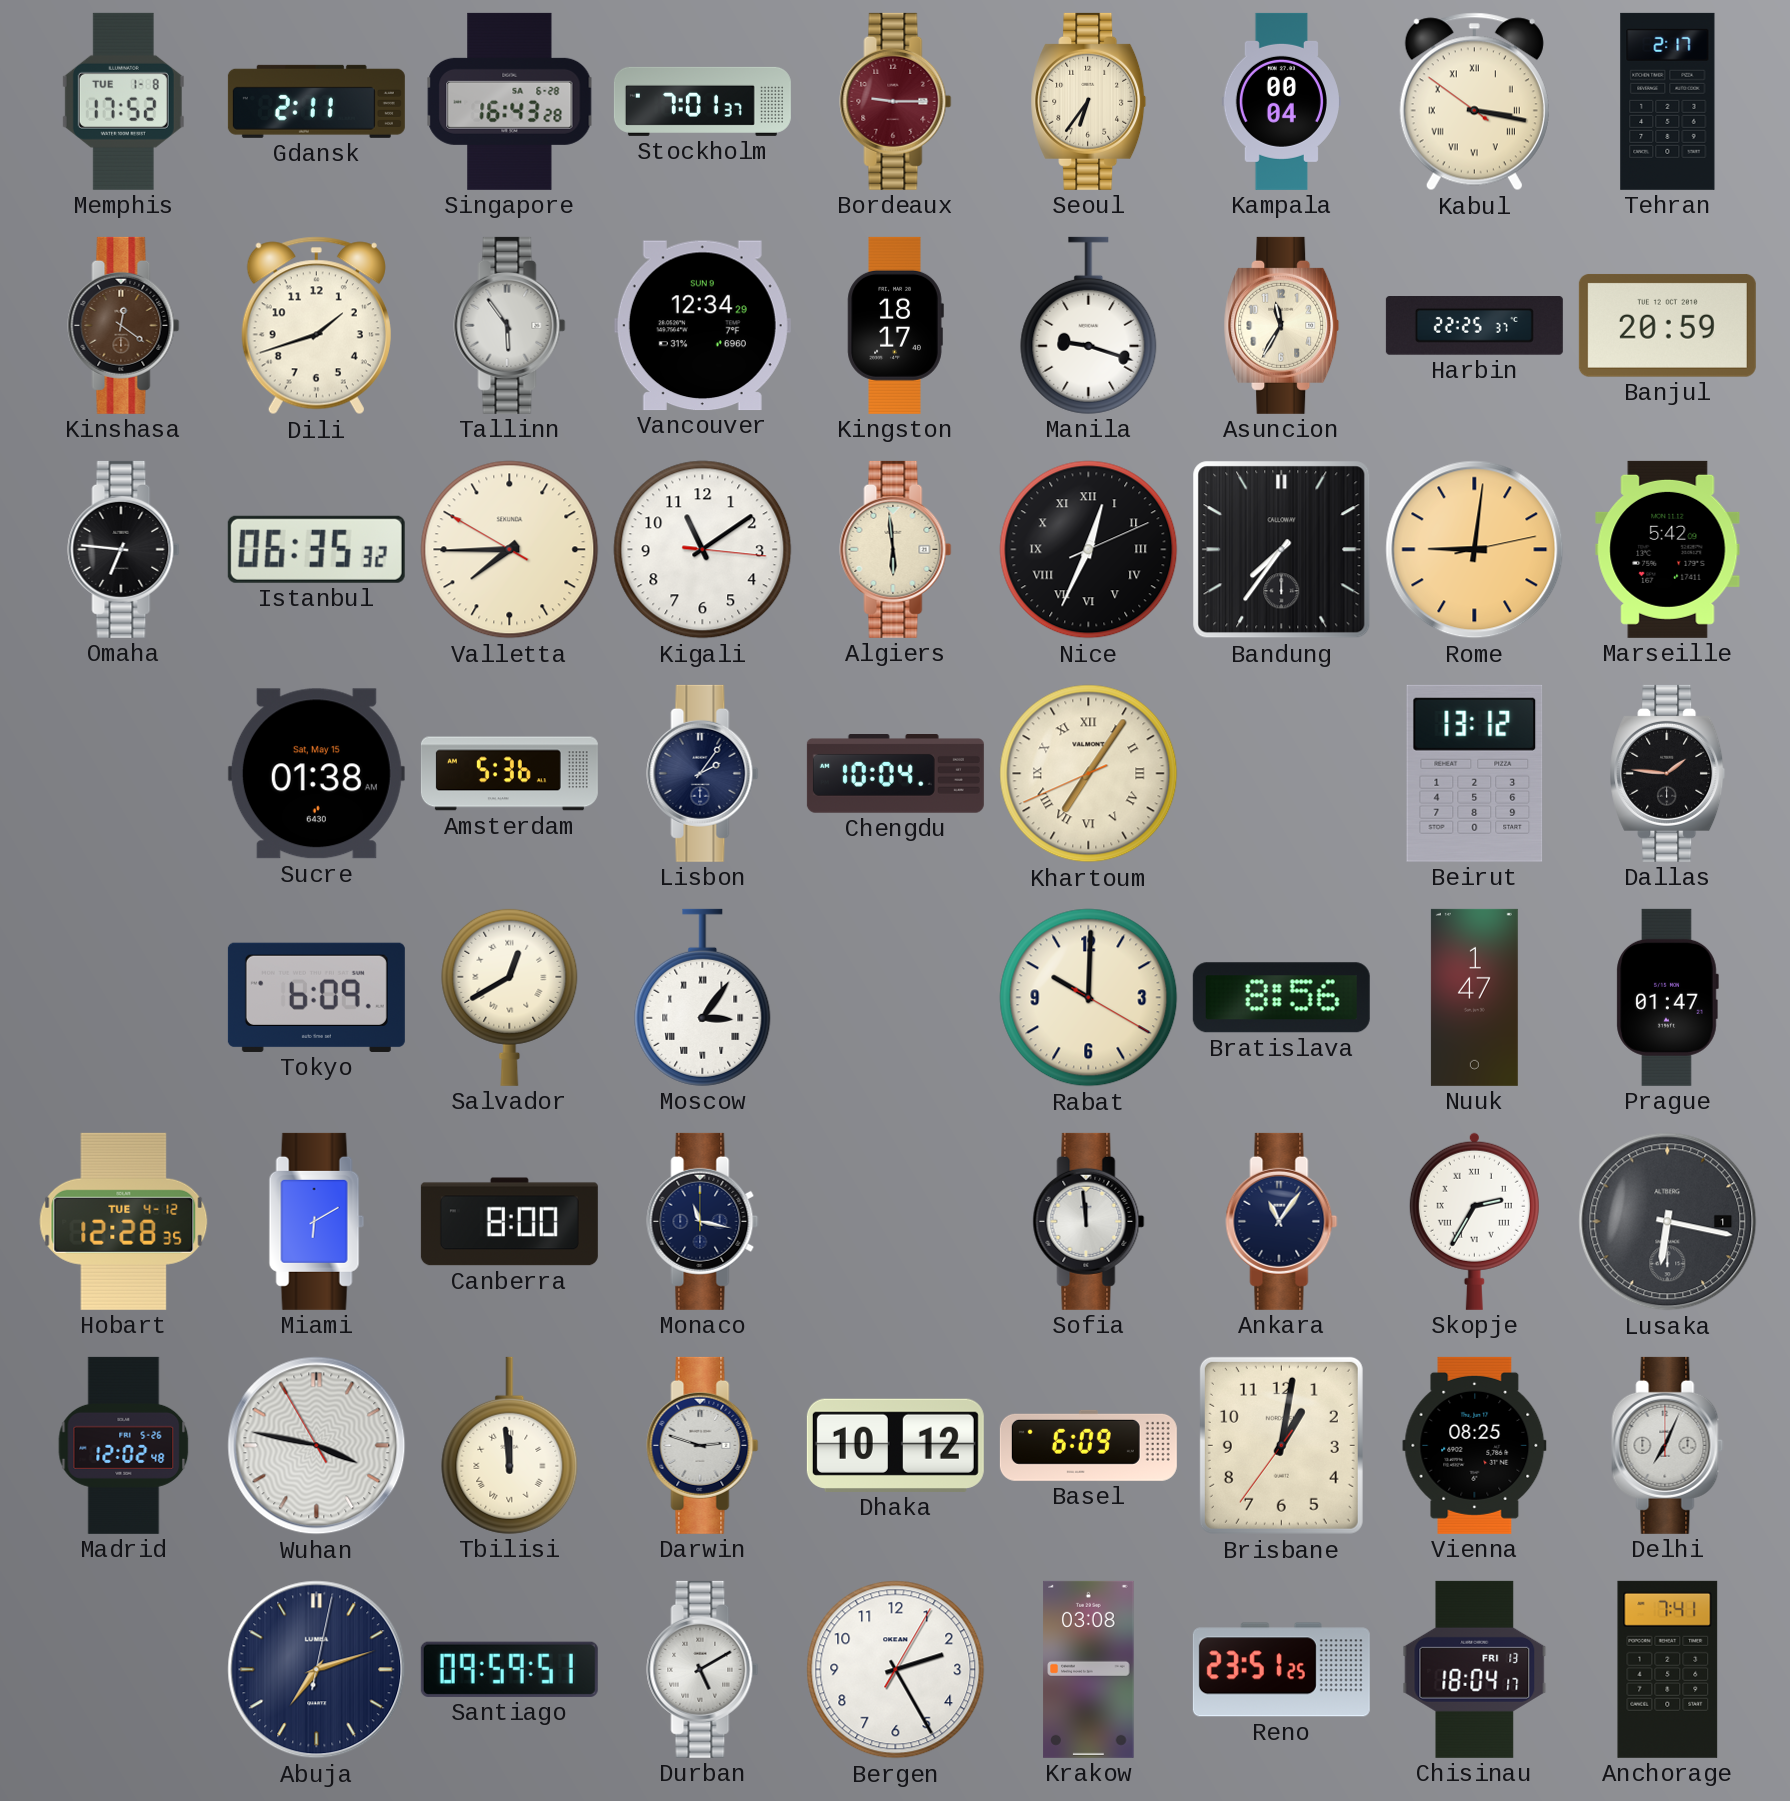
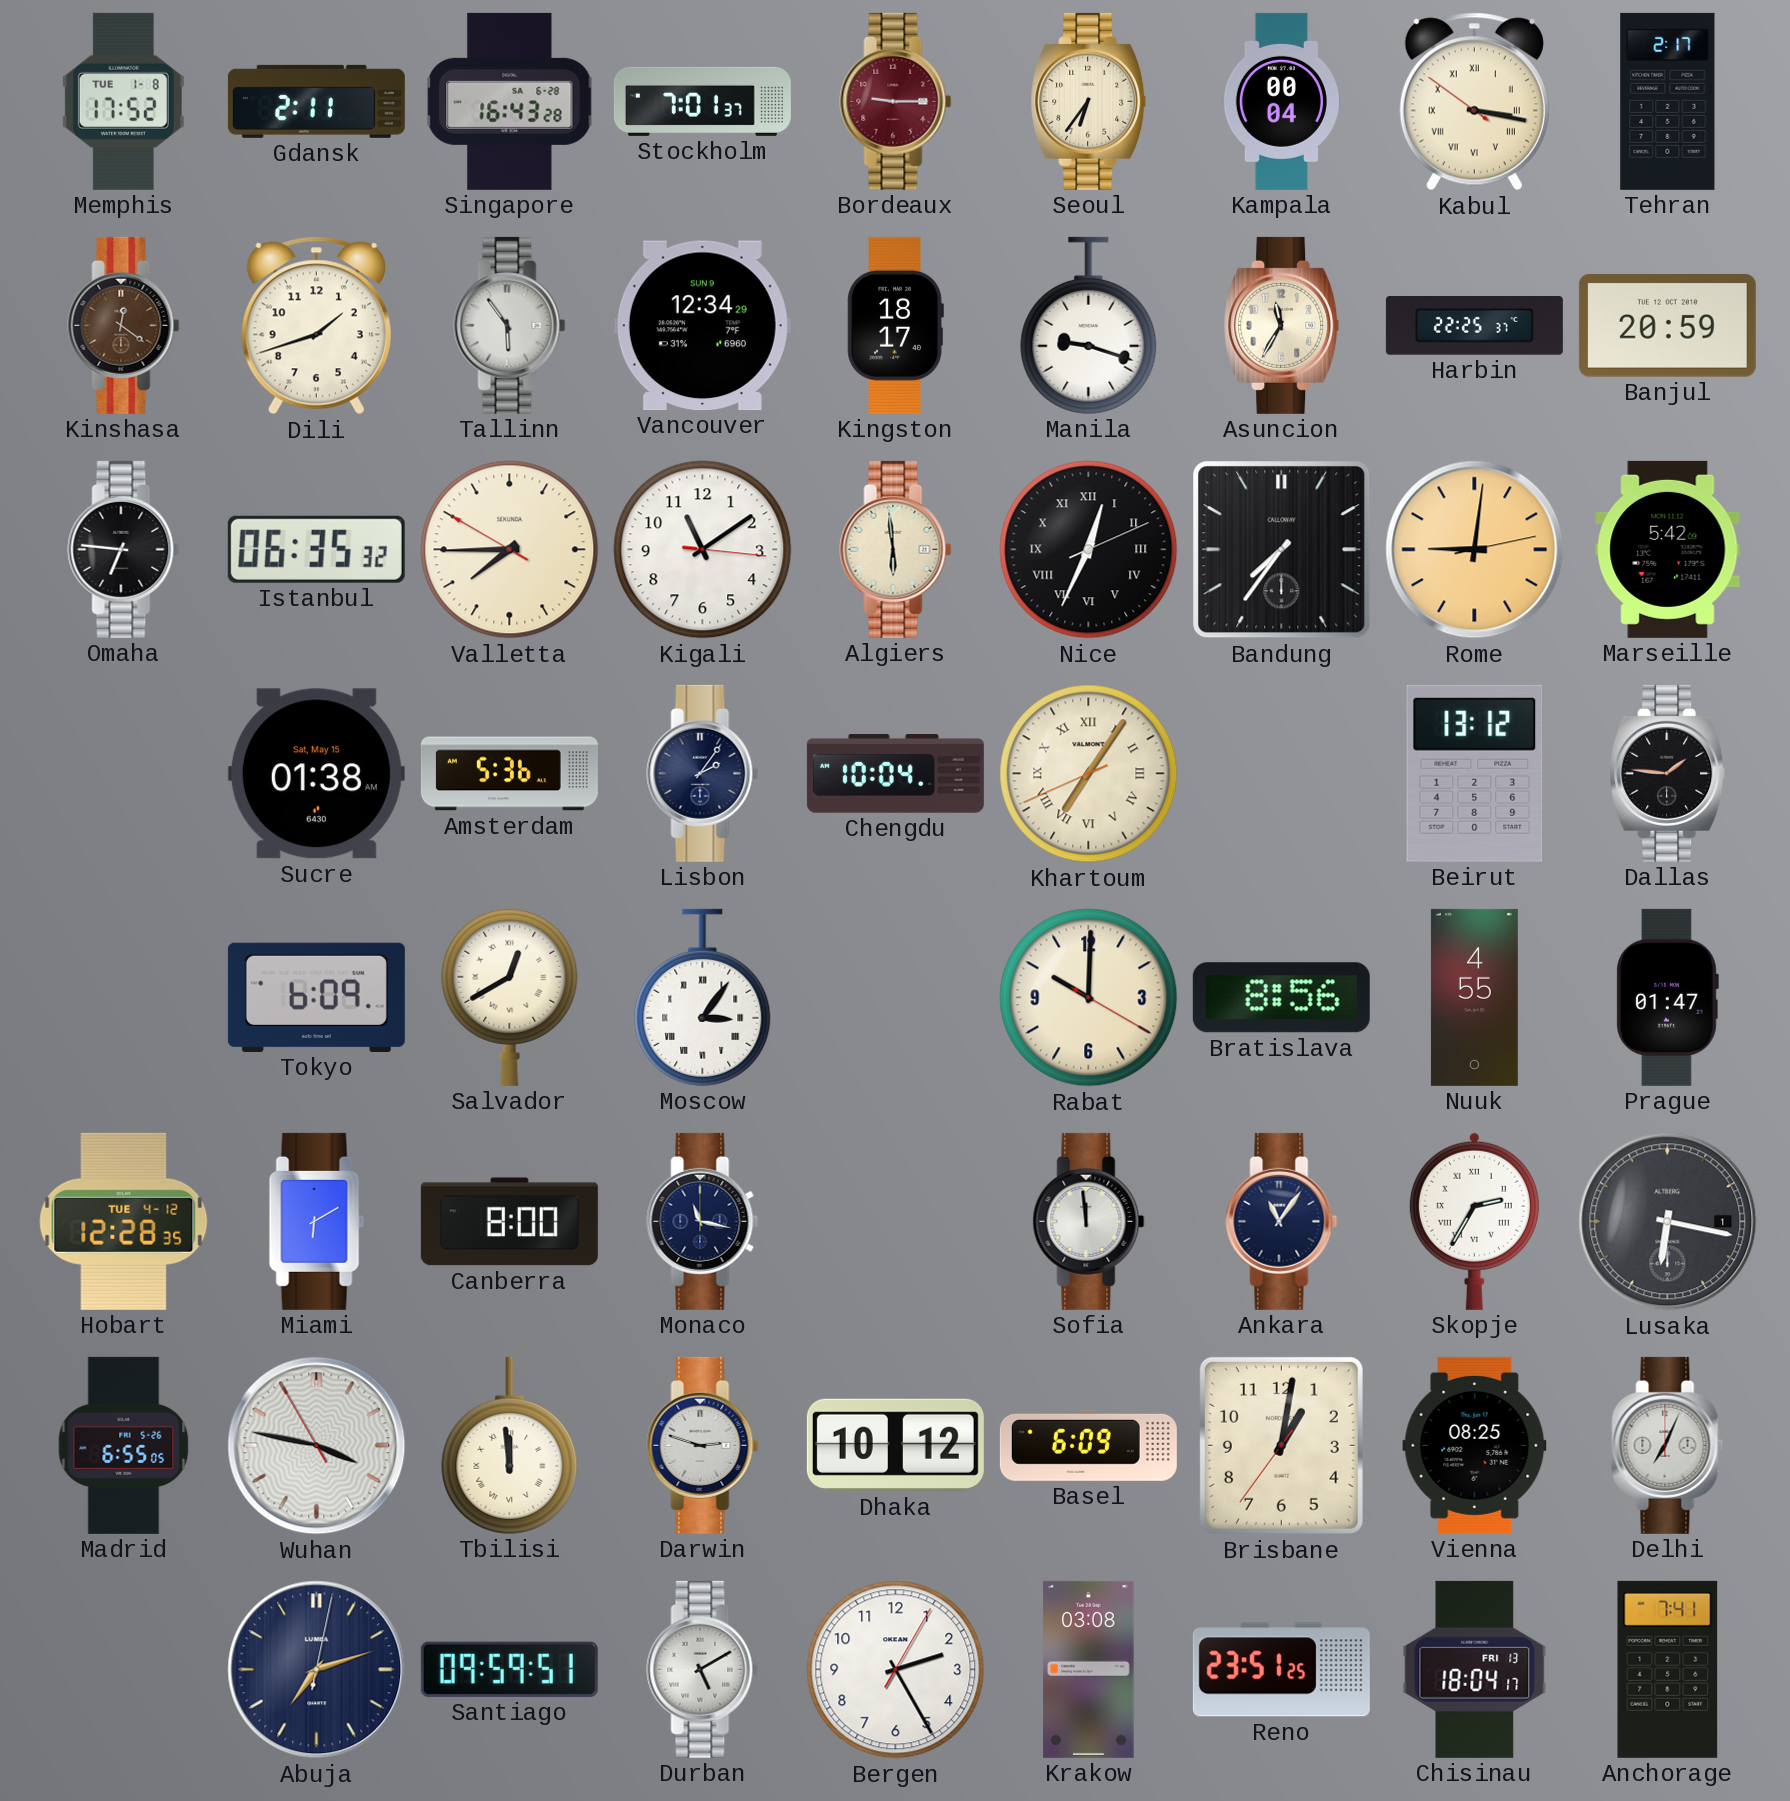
Nuuk: 1:47 -> 4:55
Madrid: 12:02 -> 6:55
